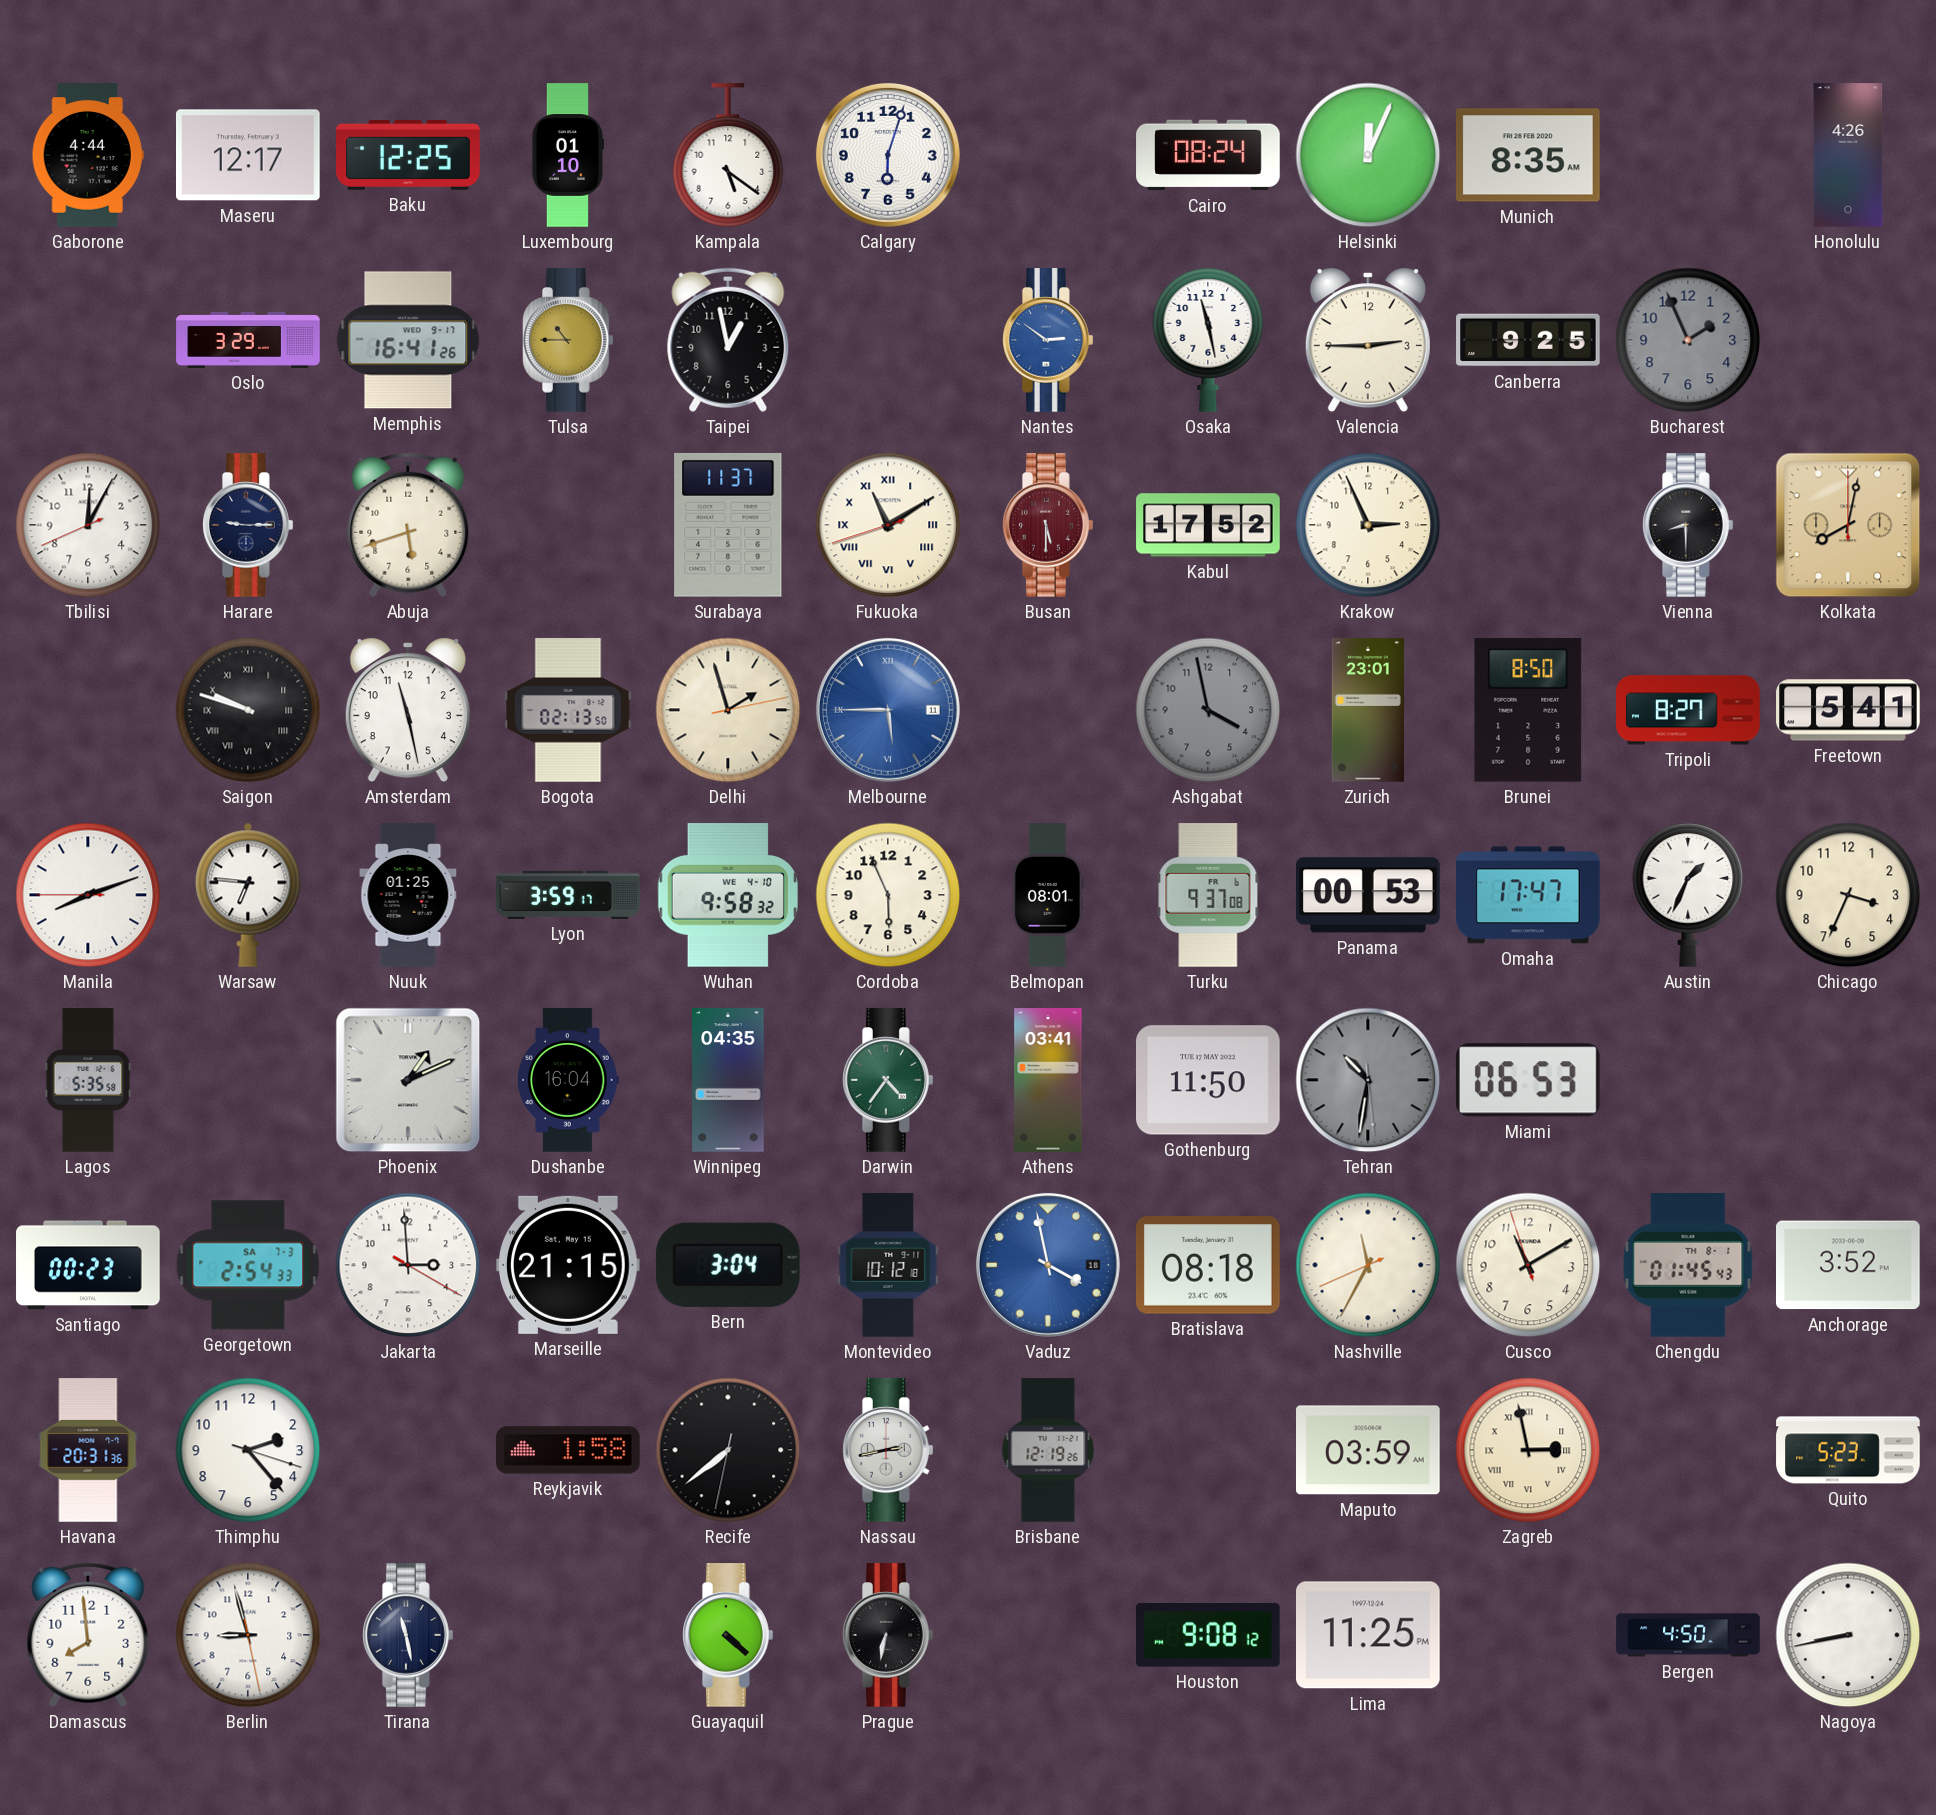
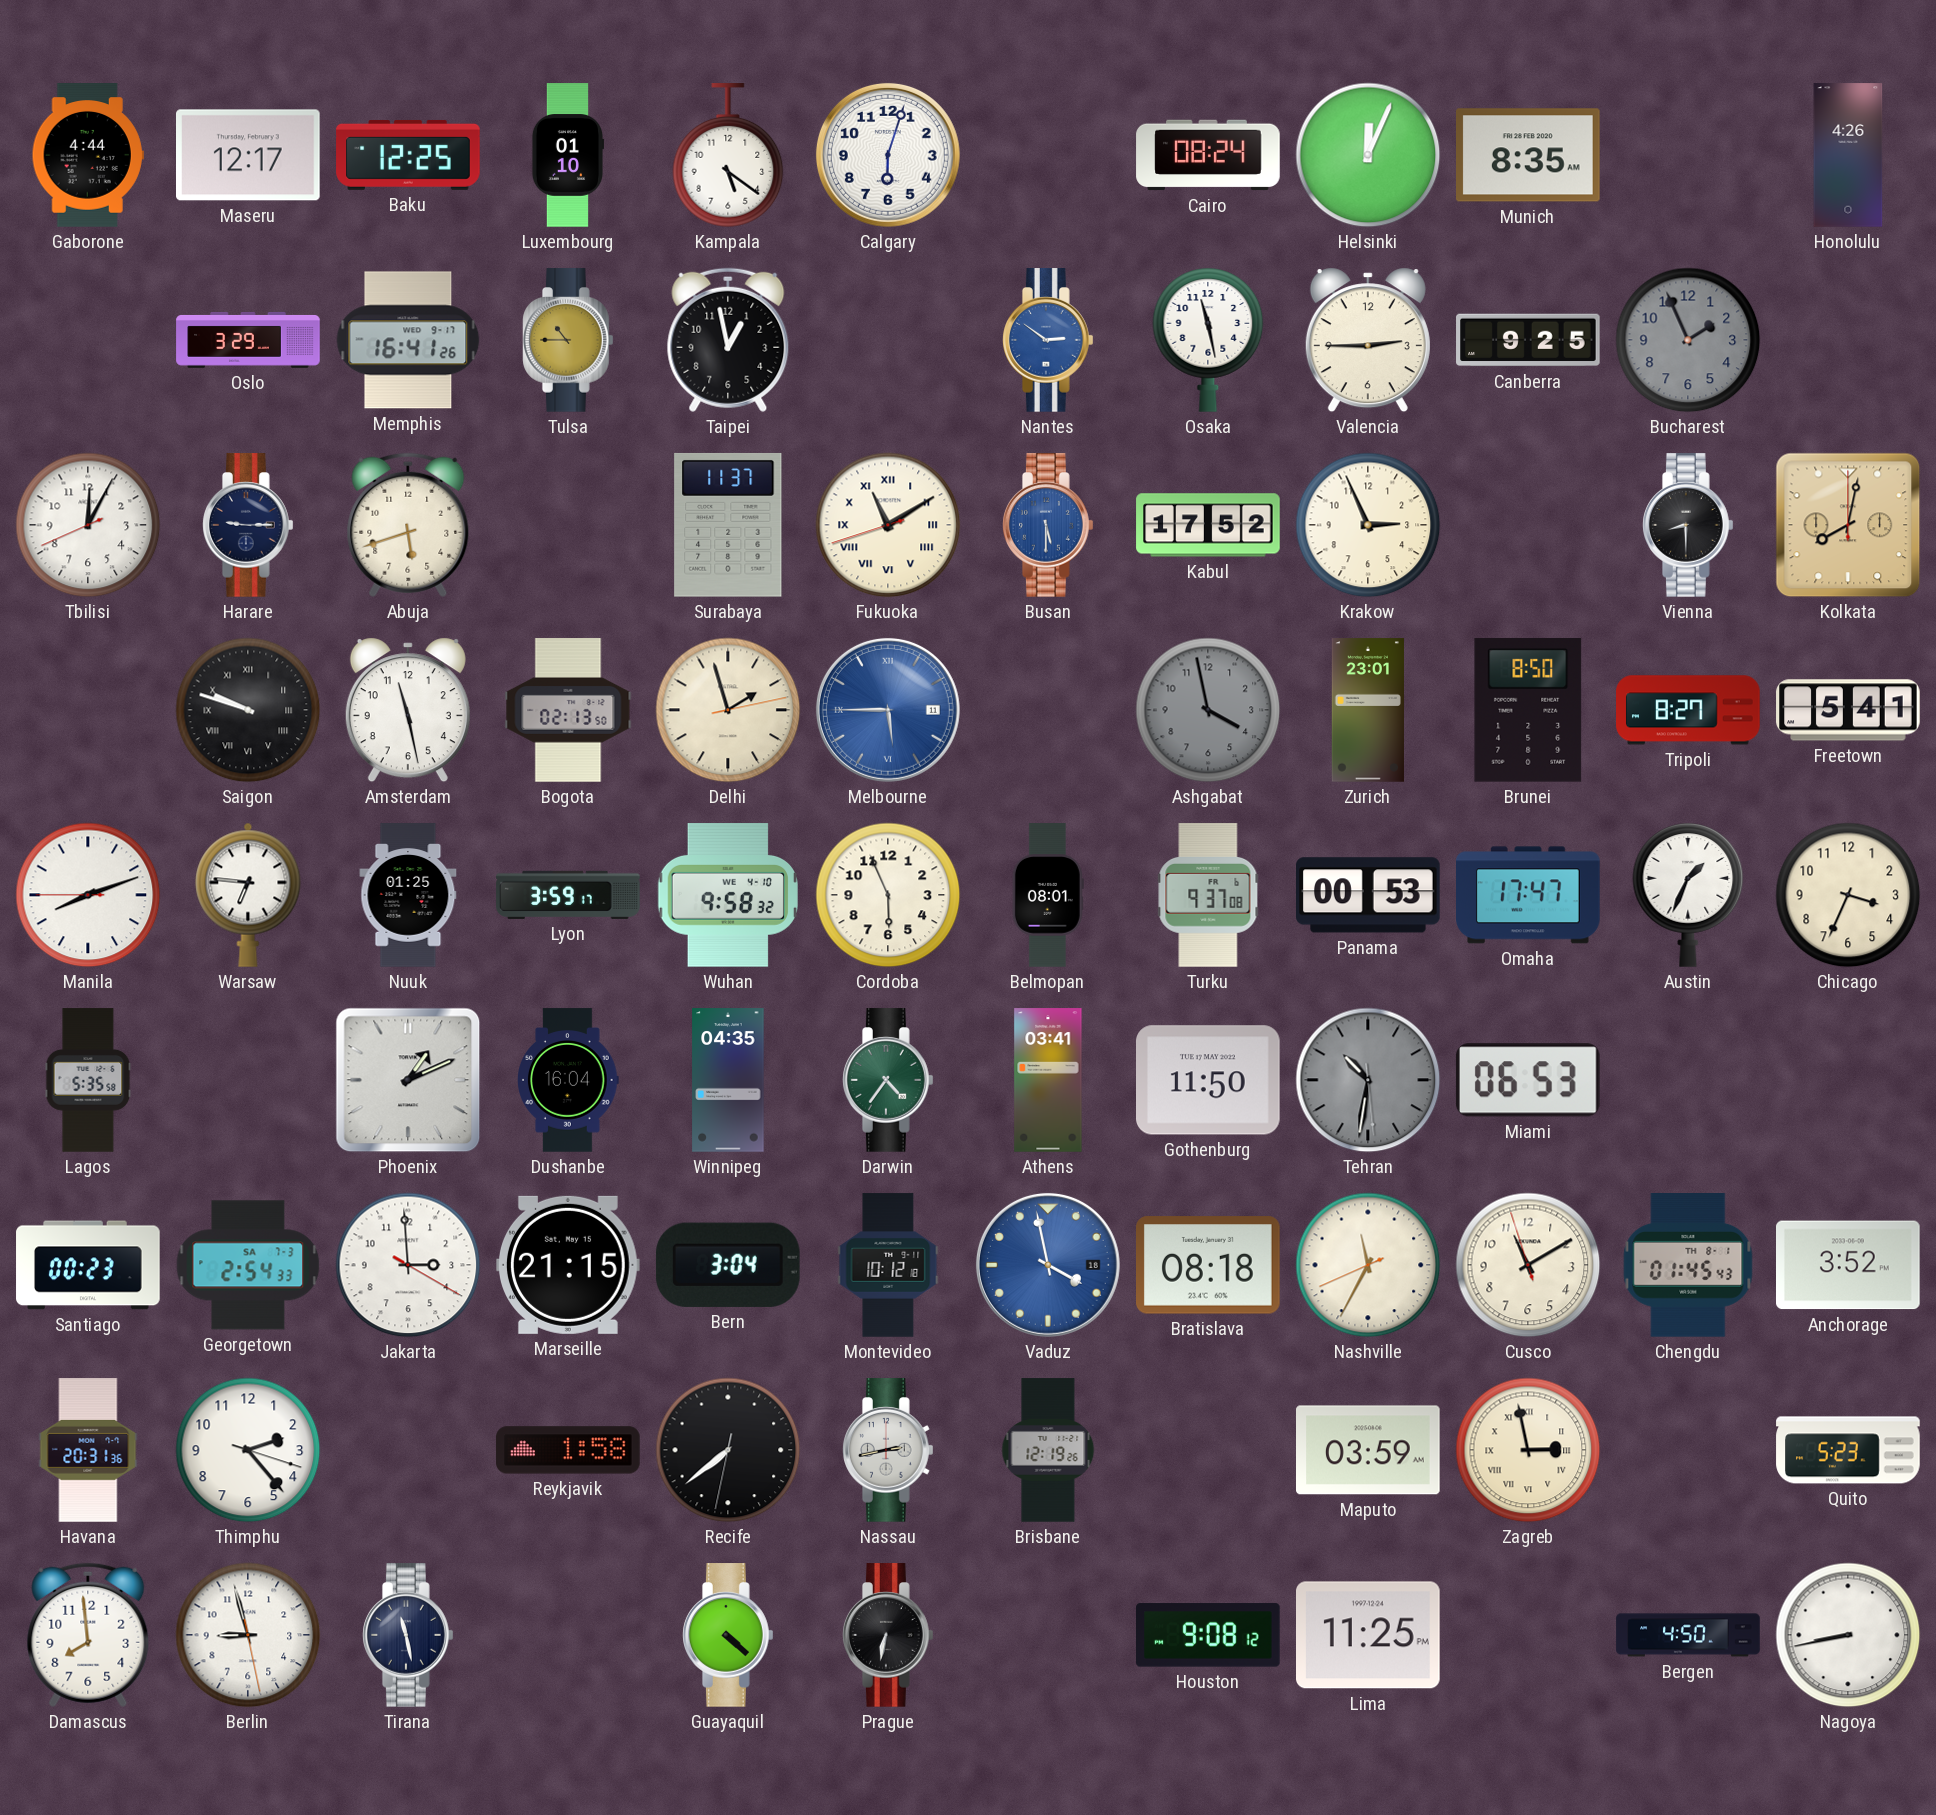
Busan dial: burgundy -> blue
